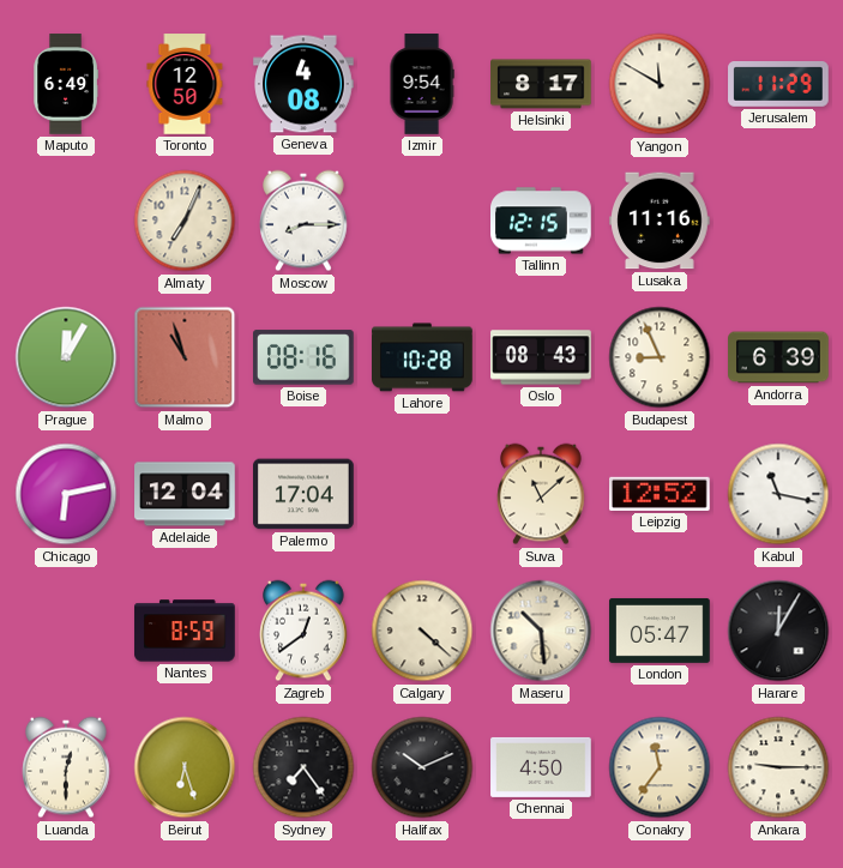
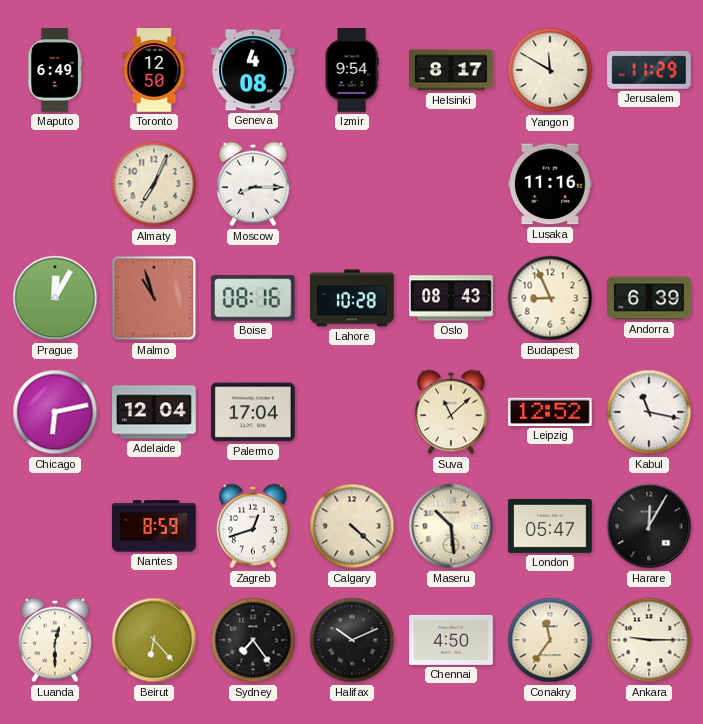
Tallinn: 12:15 -> none
Zagreb: 12:39 -> 12:42
Beirut: 6:27 -> 6:23
